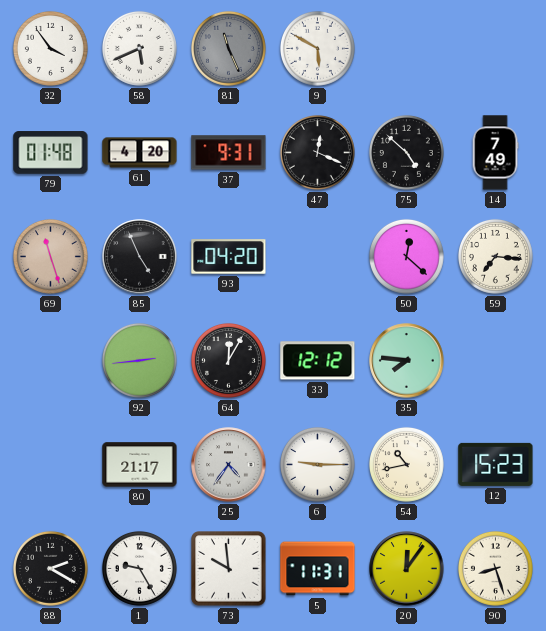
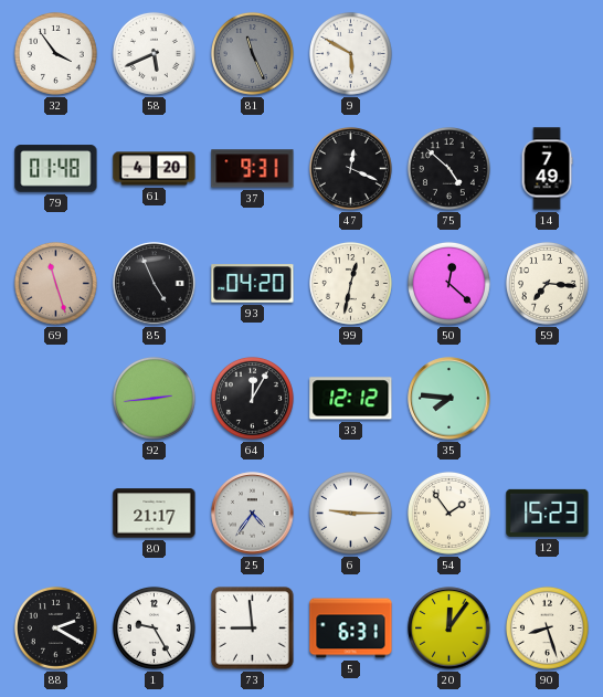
99: none -> 12:32
54: 10:43 -> 1:54
73: 9:59 -> 8:59
5: 11:31 -> 6:31
